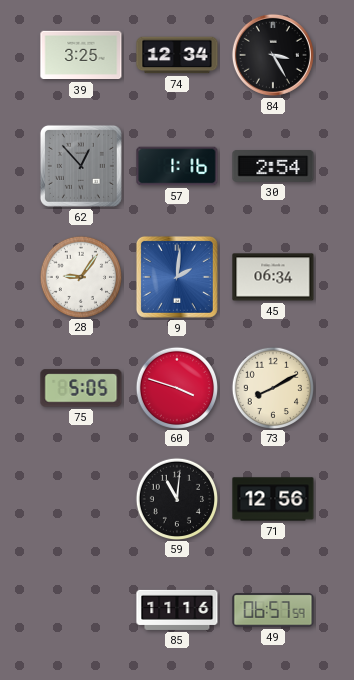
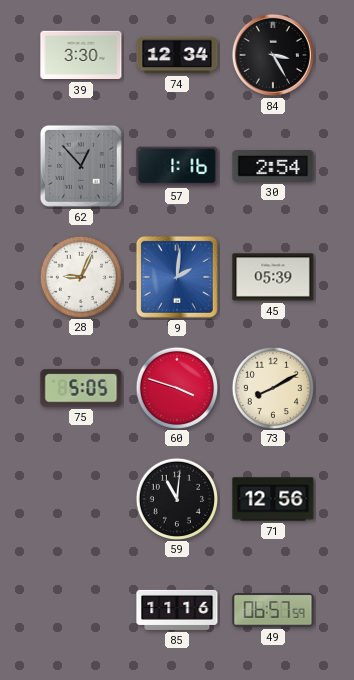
39: 3:25 -> 3:30
28: 9:06 -> 9:04
45: 06:34 -> 05:39
